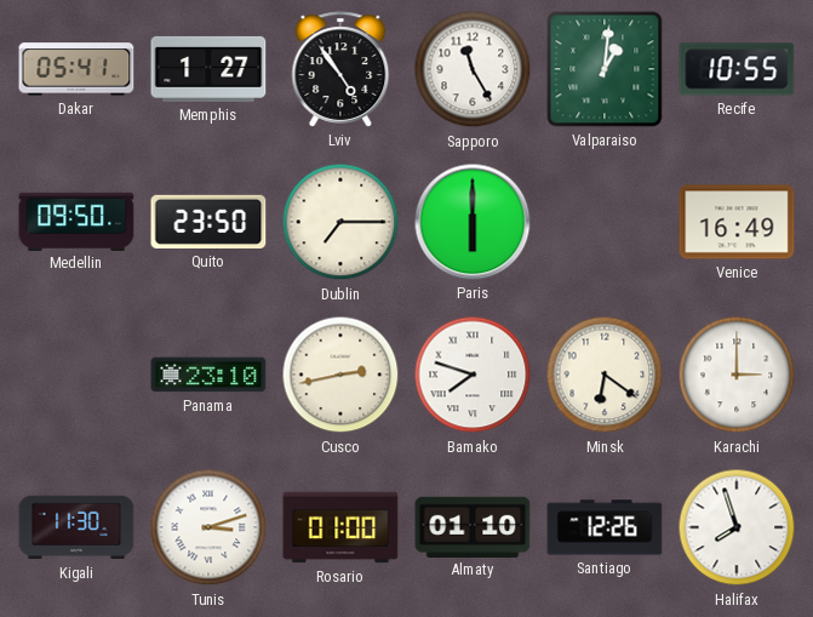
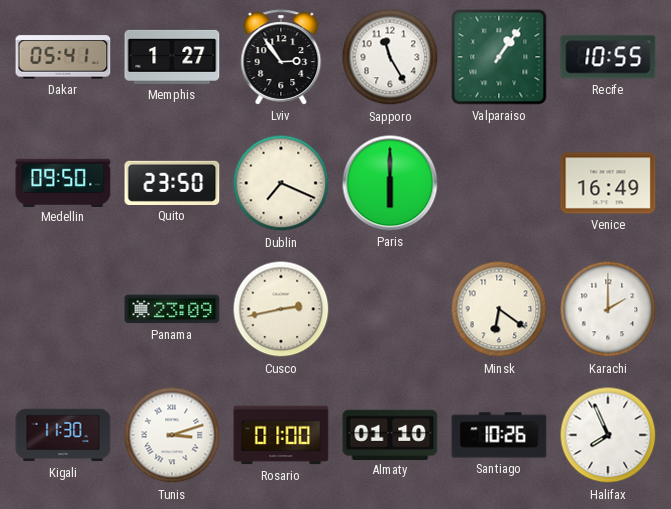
Lviv: 4:54 -> 2:54
Valparaiso: 1:01 -> 1:06
Dublin: 7:15 -> 7:19
Panama: 23:10 -> 23:09
Bamako: 7:48 -> none
Karachi: 3:00 -> 2:00
Santiago: 12:26 -> 10:26
Halifax: 7:57 -> 7:56
